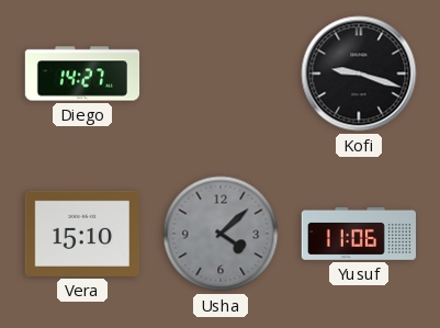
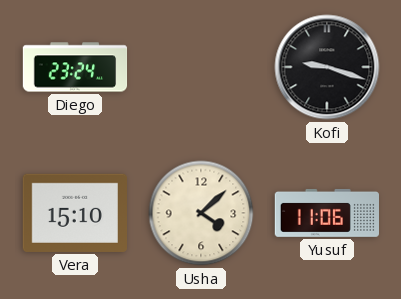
Diego: 14:27 -> 23:24
Usha dial: grey -> cream
